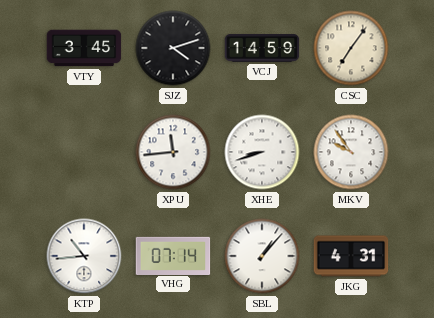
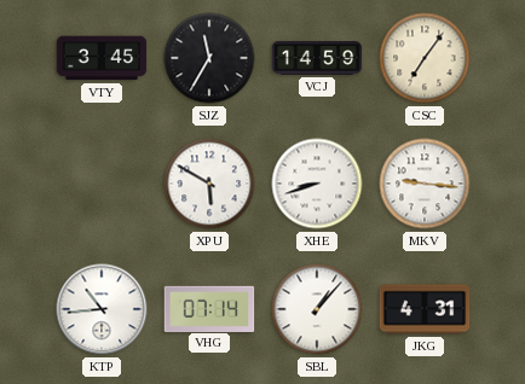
SJZ: 4:12 -> 11:35
XPU: 11:44 -> 5:50
MKV: 9:54 -> 9:16
